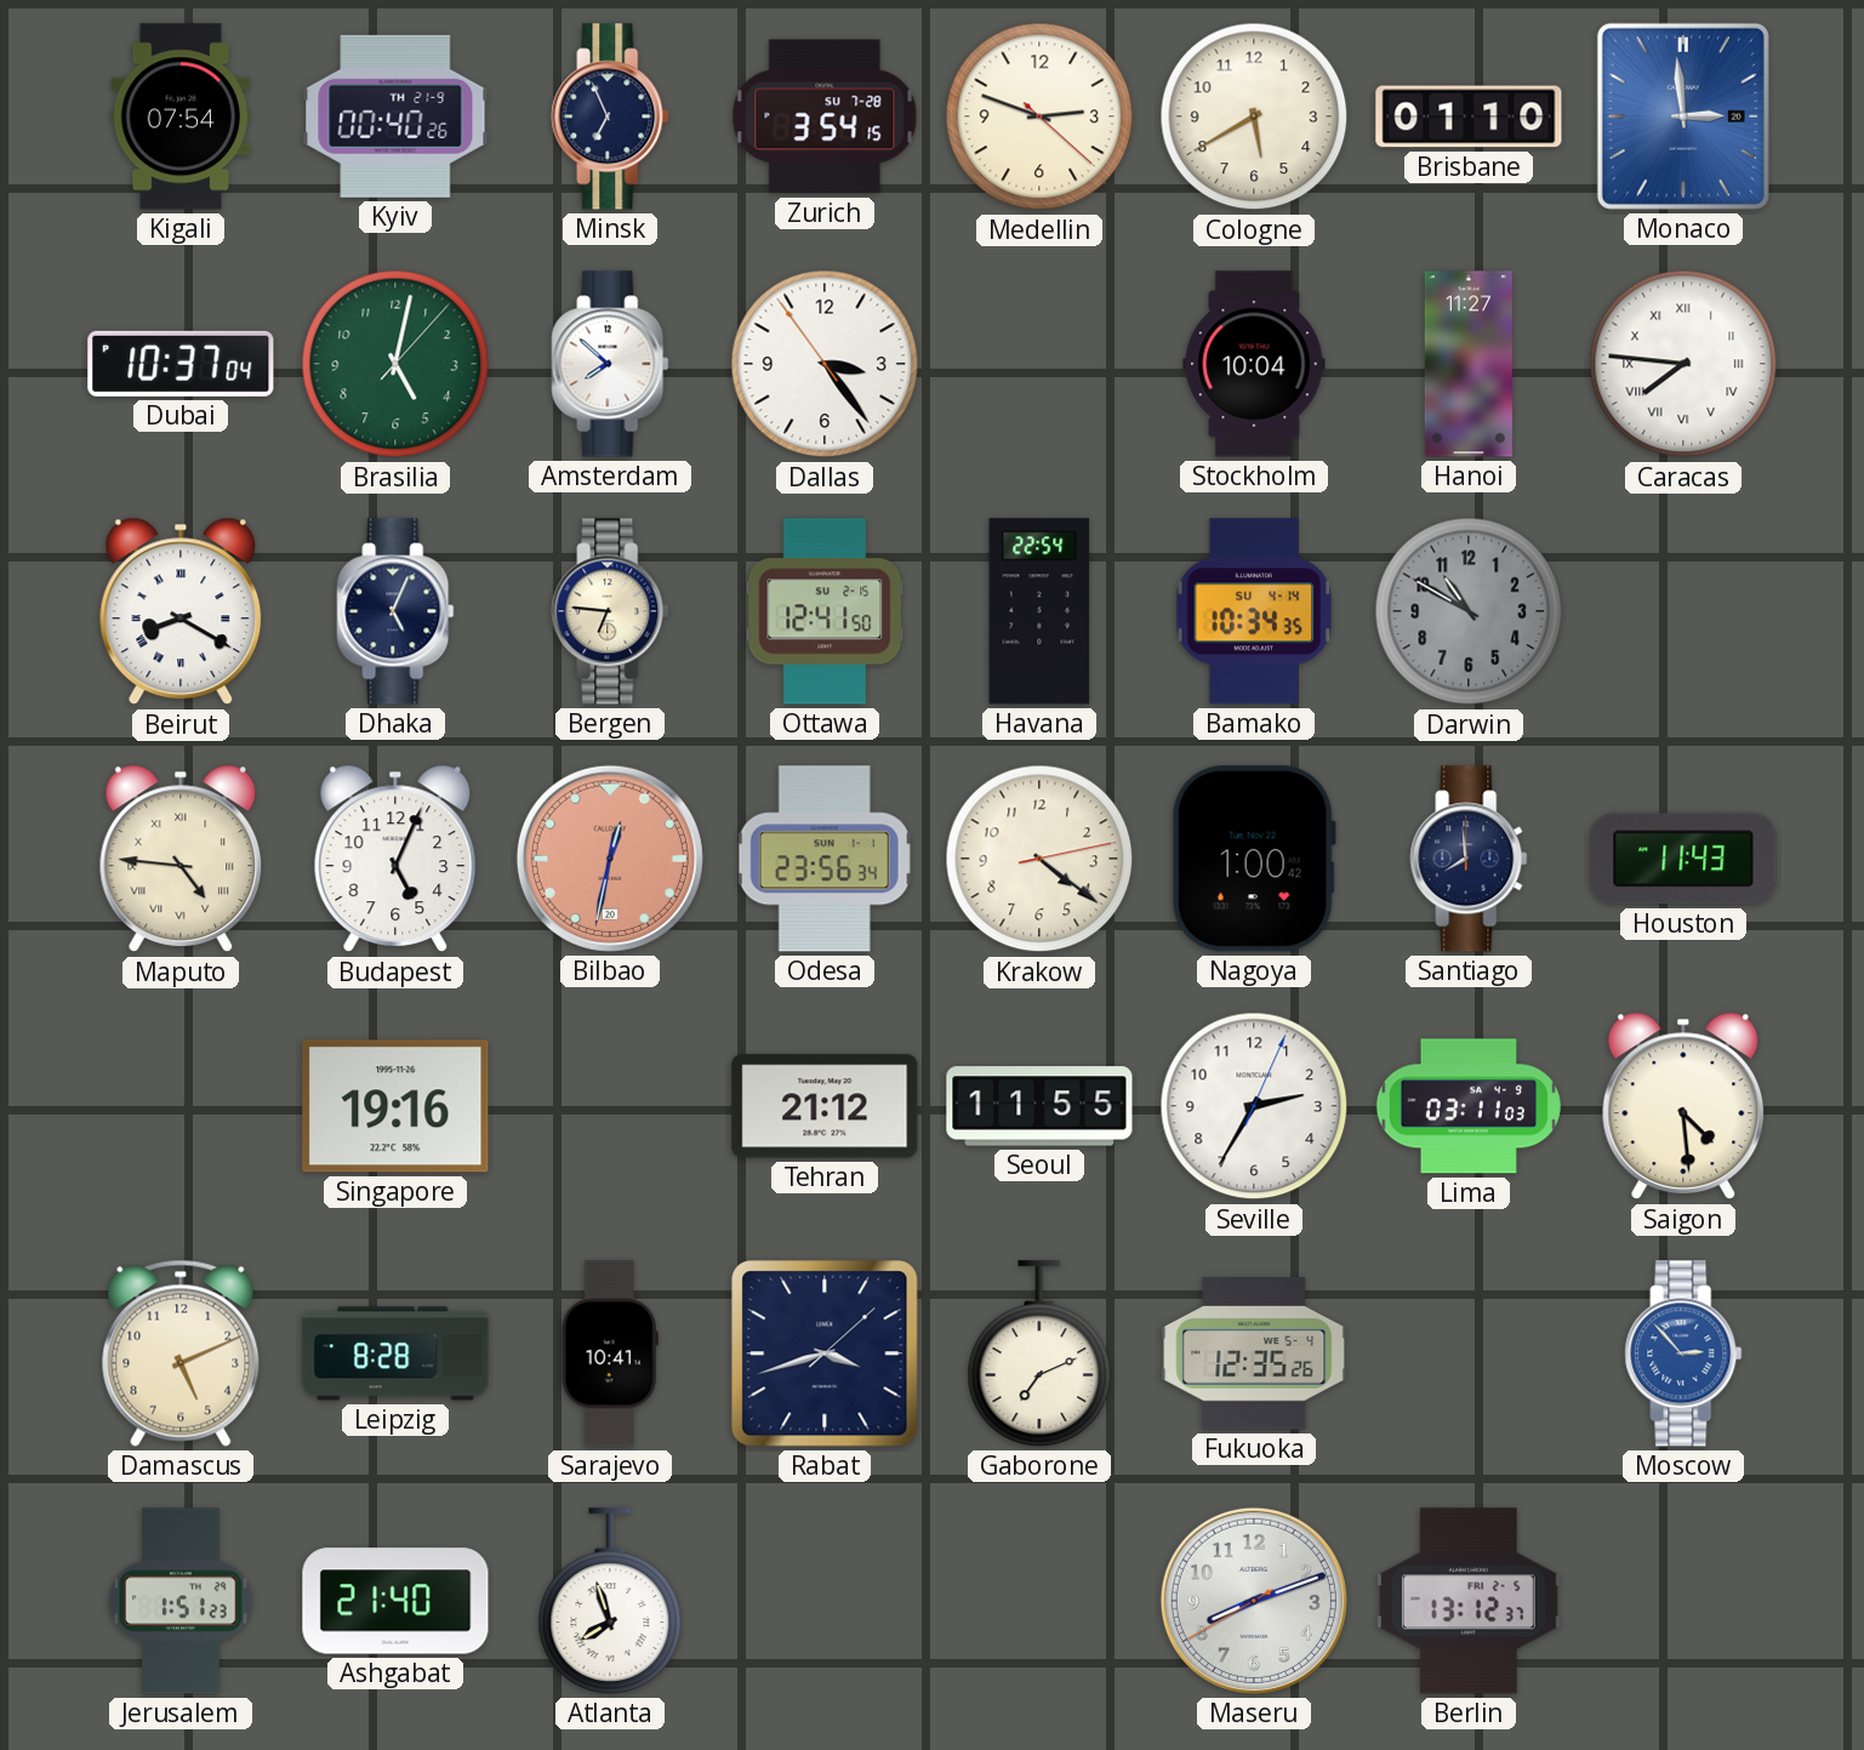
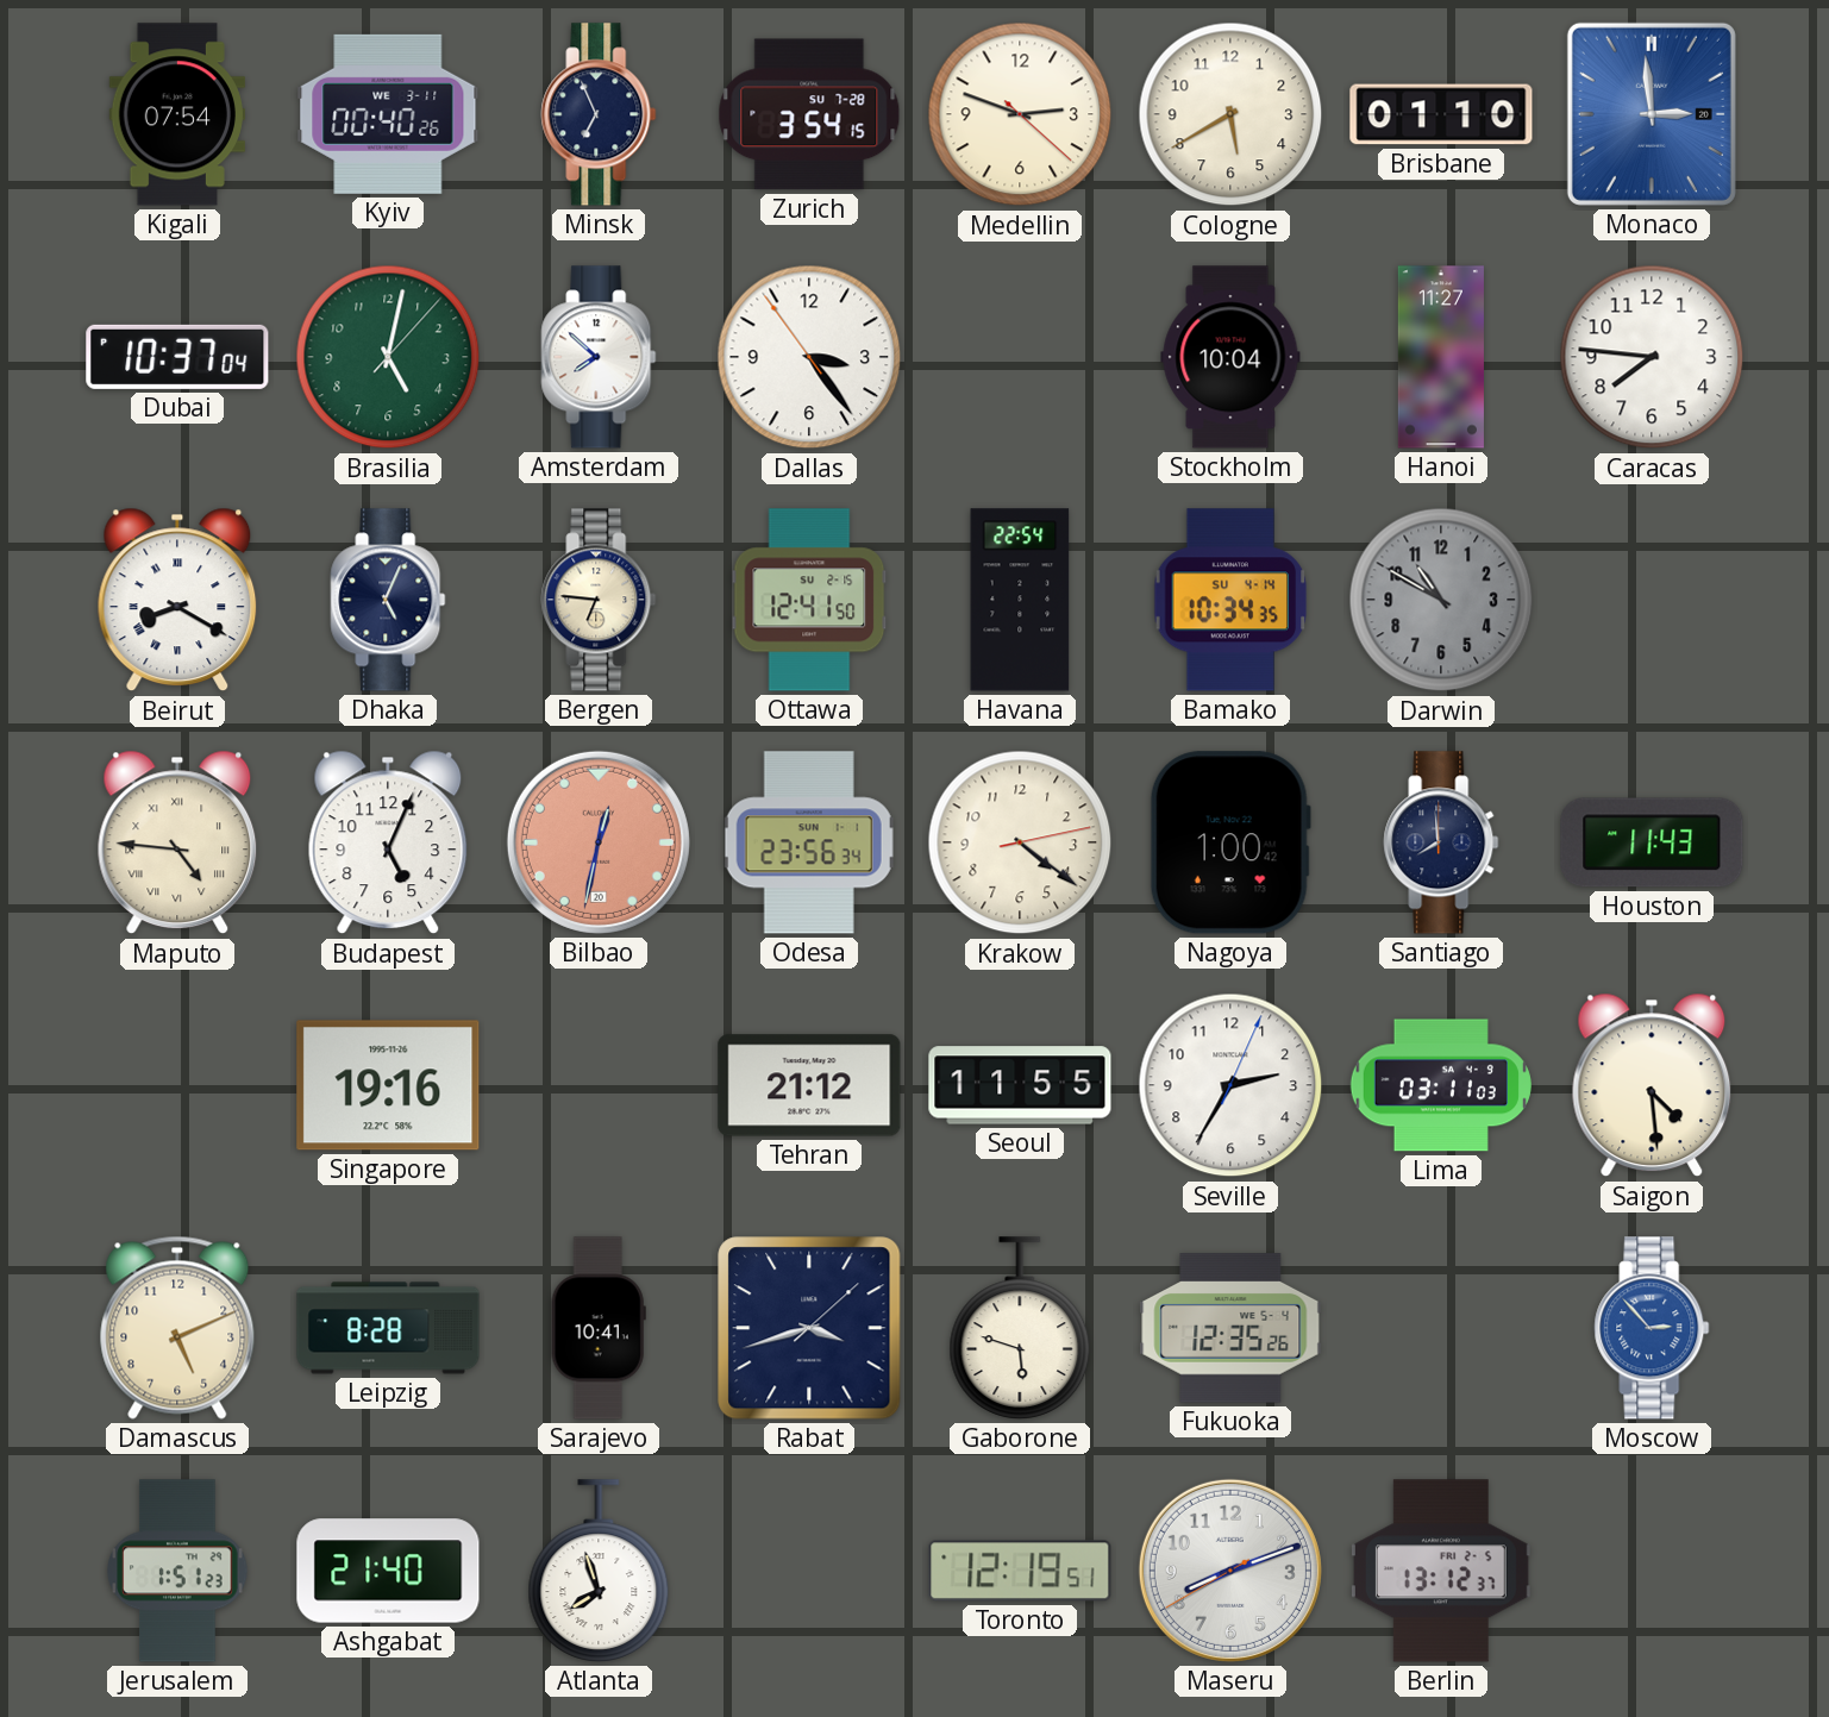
Kyiv date: TH 21-9 -> WE 3-11
Caracas numerals: Roman -> Arabic
Gaborone: 7:11 -> 5:48
Toronto: none -> 12:19
